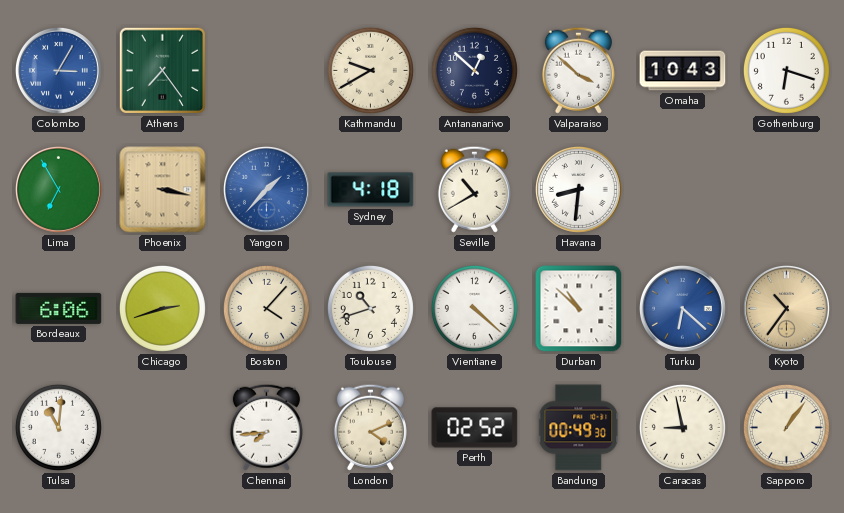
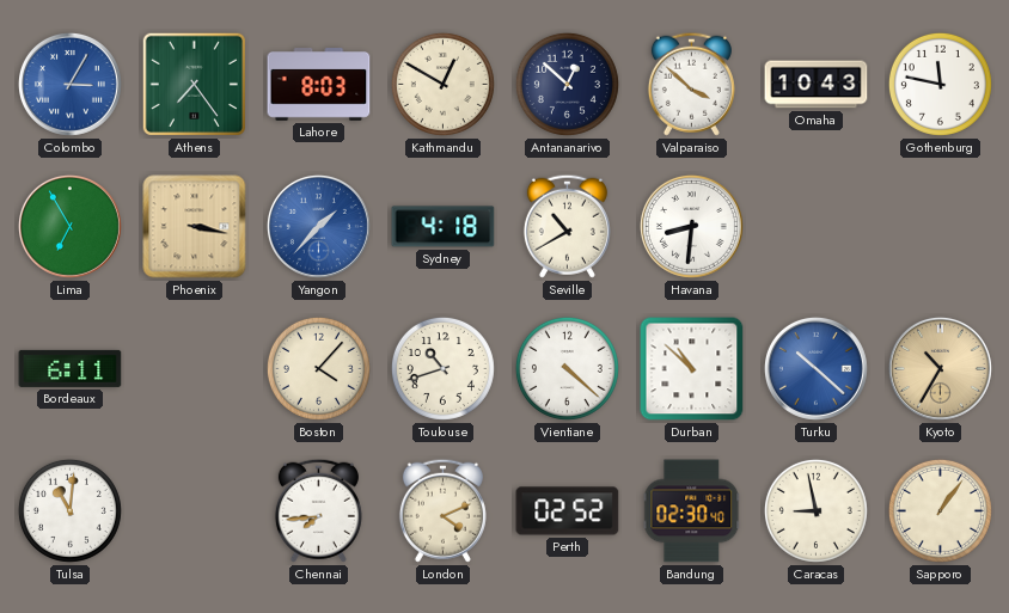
Lahore: none -> 8:03
Kathmandu: 9:40 -> 12:50
Gothenburg: 6:18 -> 11:47
Bordeaux: 6:06 -> 6:11
Chicago: 2:42 -> none
Turku: 6:22 -> 10:22
Kyoto: 10:36 -> 10:35
Bandung: 00:49 -> 02:30
